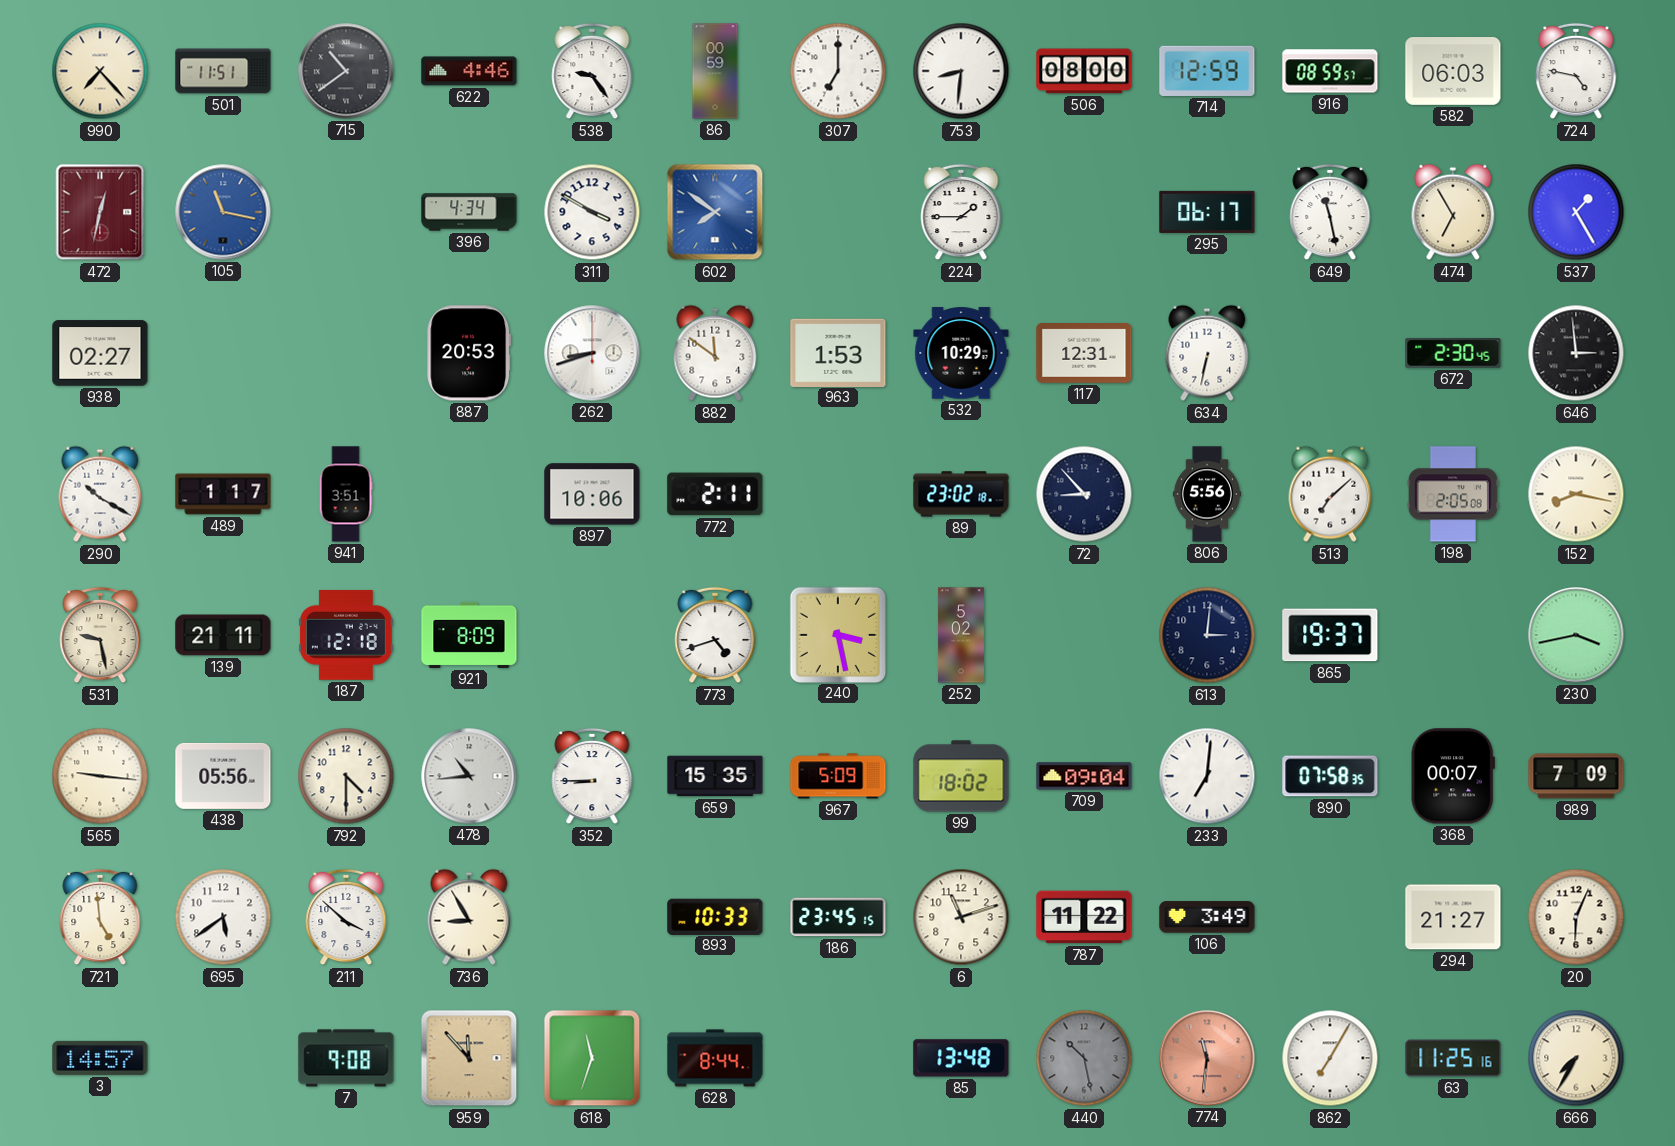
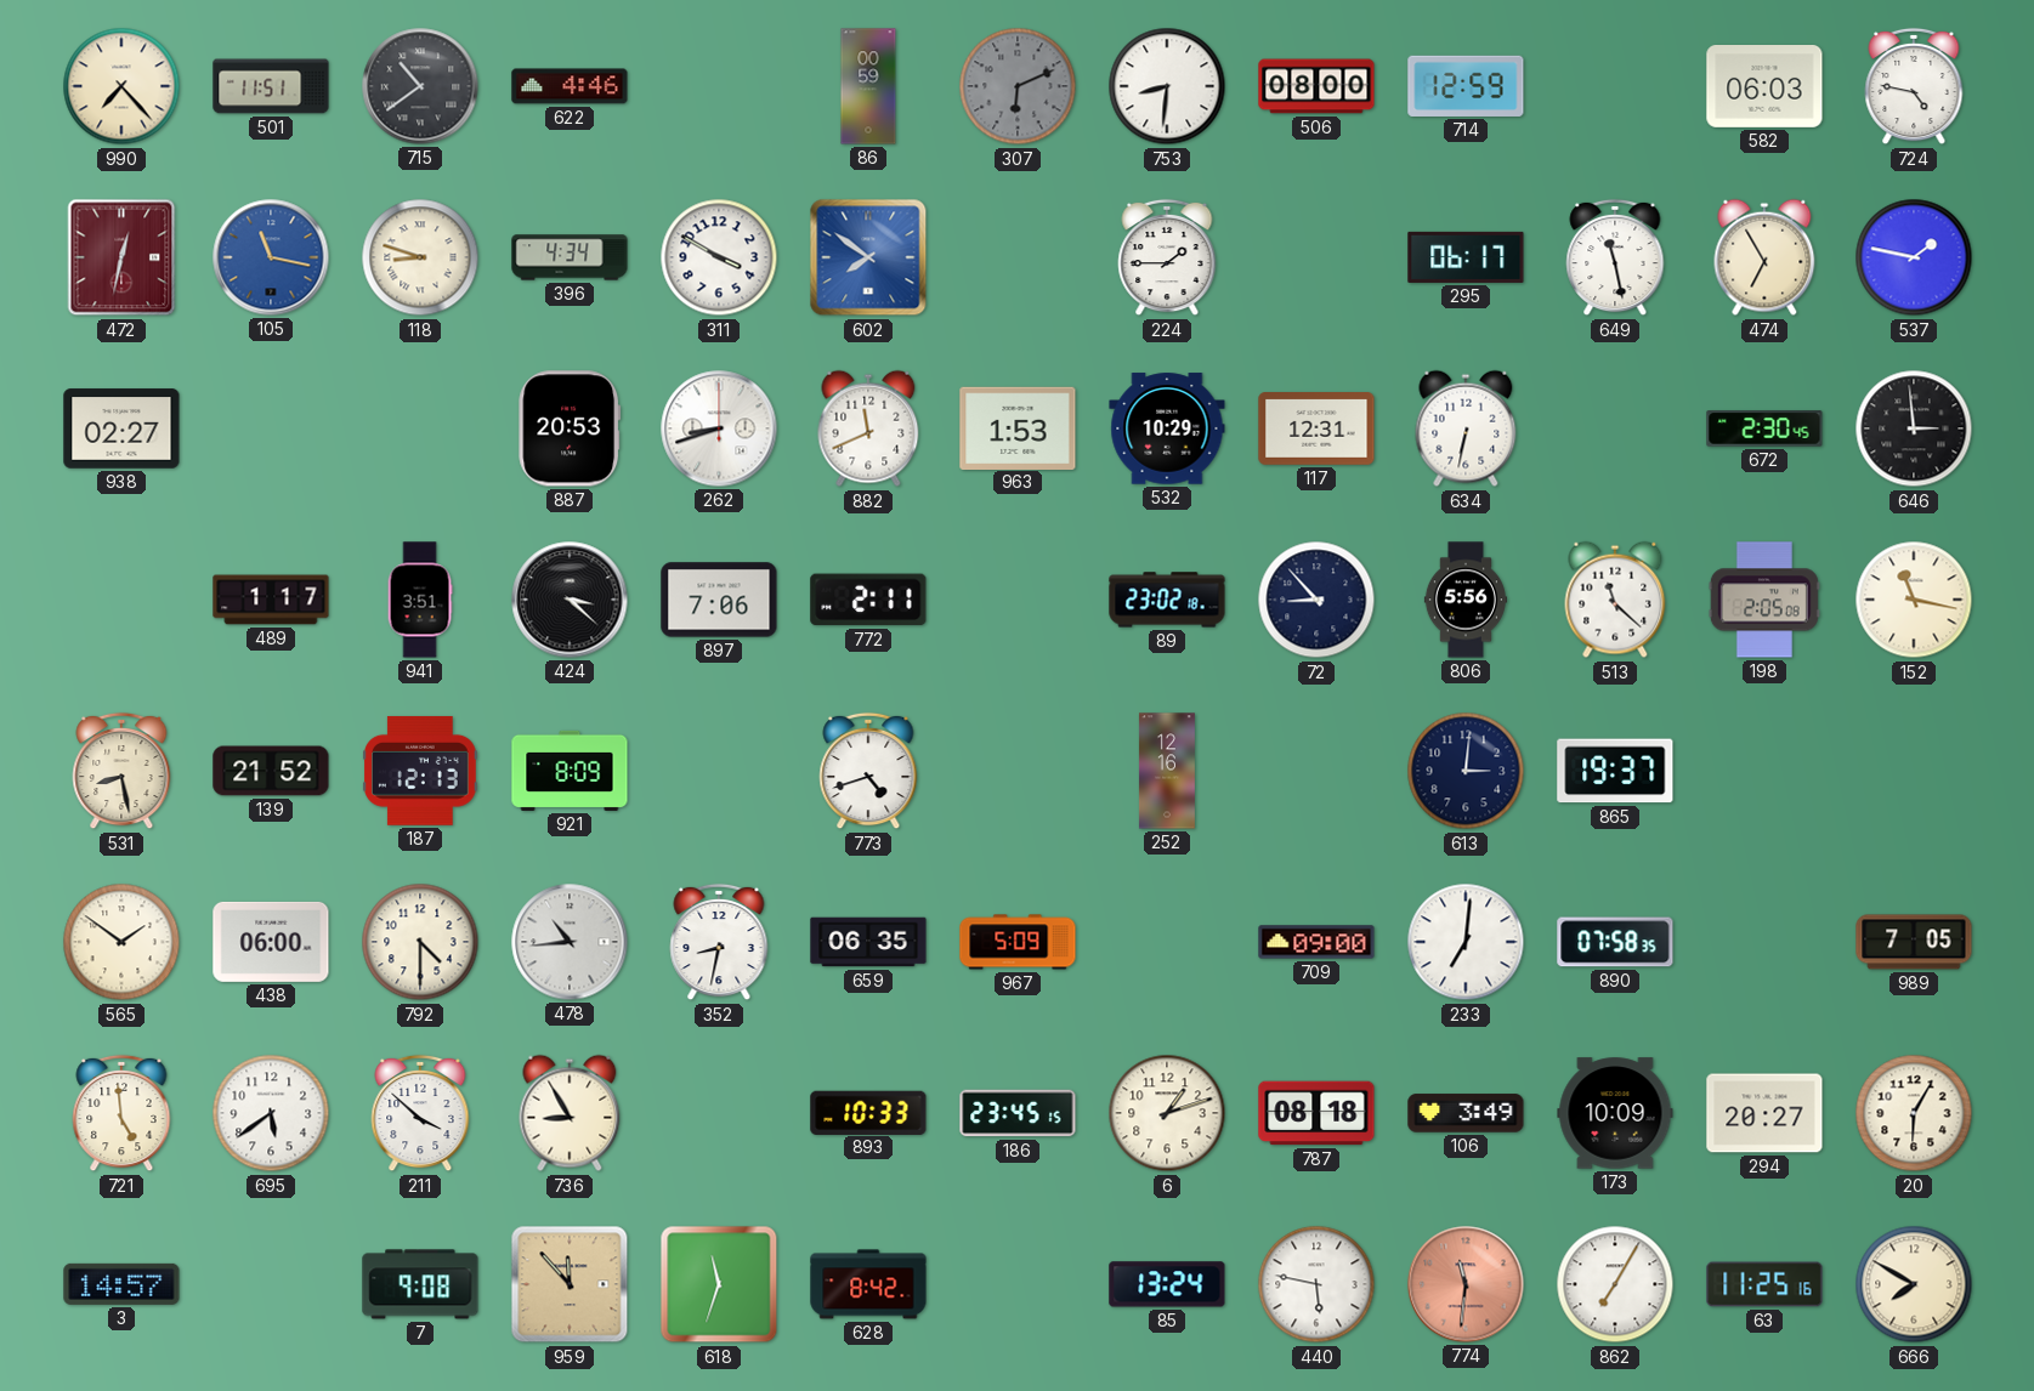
538: 9:24 -> none
307: 7:00 -> 6:11
307 dial: white -> grey
916: 08:59 -> none
118: none -> 8:48
537: 1:25 -> 1:47
882: 11:51 -> 11:41
290: 10:20 -> none
424: none -> 3:22
897: 10:06 -> 7:06
513: 7:08 -> 11:22
152: 8:17 -> 11:17
531: 9:28 -> 8:28
139: 21:11 -> 21:52
187: 12:18 -> 12:13
240: 3:28 -> none
252: 5:02 -> 12:16
230: 3:43 -> none
565: 9:16 -> 1:51
438: 05:56 -> 06:00
352: 8:45 -> 8:32
659: 15:35 -> 06:35
99: 18:02 -> none
709: 09:04 -> 09:00
368: 00:07 -> none
989: 7:09 -> 7:05
6: 11:12 -> 1:12
787: 11:22 -> 08:18
173: none -> 10:09
294: 21:27 -> 20:27
20: 6:04 -> 6:05
628: 8:44 -> 8:42
85: 13:48 -> 13:24
440: 10:28 -> 5:47
440 dial: grey -> white
666: 7:35 -> 7:50
